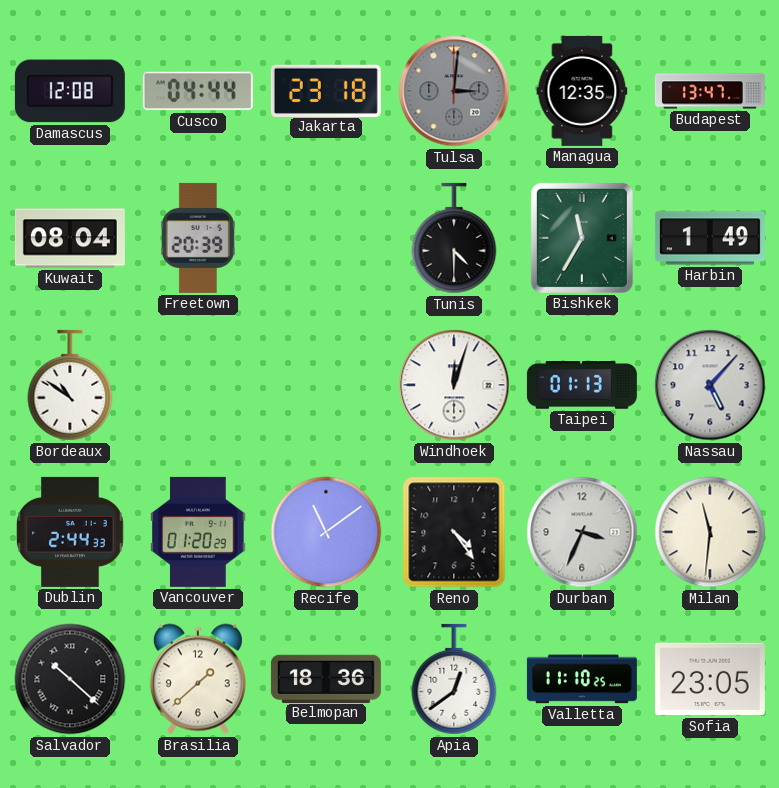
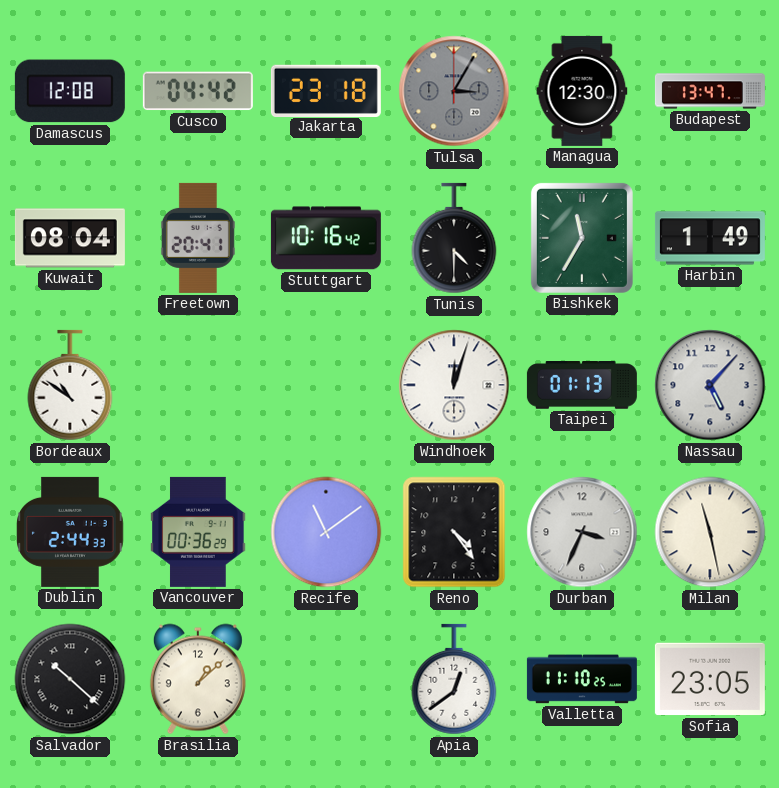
Cusco: 04:44 -> 04:42
Tulsa: 3:01 -> 3:05
Managua: 12:35 -> 12:30
Freetown: 20:39 -> 20:41
Stuttgart: none -> 10:16
Vancouver: 01:20 -> 00:36
Milan: 11:31 -> 11:28
Brasilia: 1:38 -> 1:08
Belmopan: 18:36 -> none
